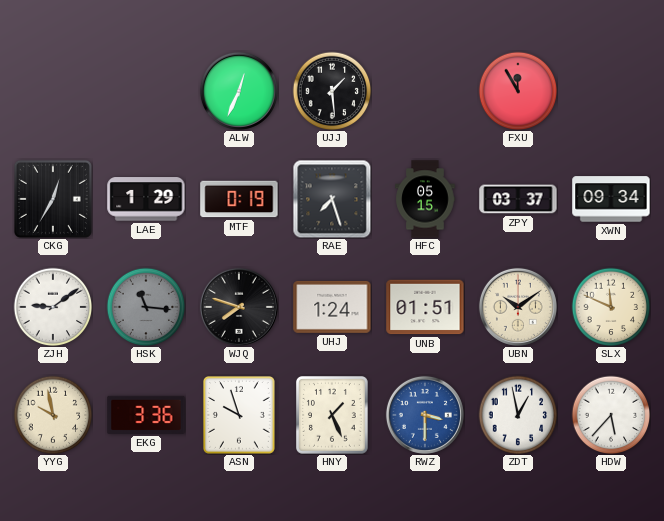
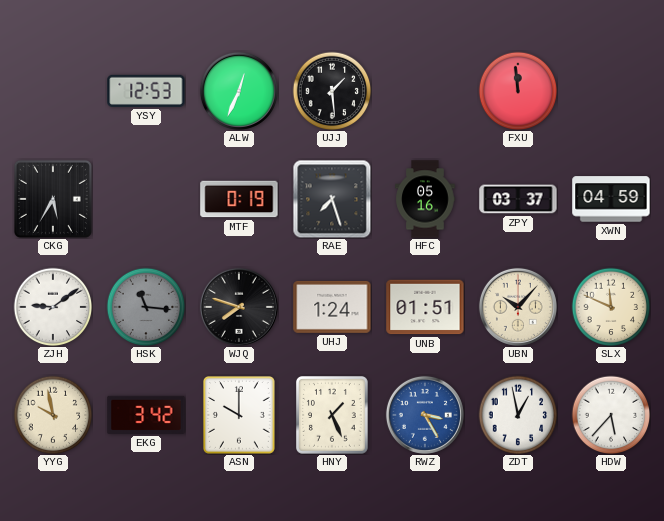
YSY: none -> 12:53
FXU: 11:55 -> 11:59
CKG: 12:35 -> 5:35
LAE: 1:29 -> none
HFC: 05:15 -> 05:16
XWN: 09:34 -> 04:59
UBN: 10:09 -> 10:07
EKG: 3:36 -> 3:42
ASN: 9:57 -> 10:00
RWZ: 3:30 -> 3:25
